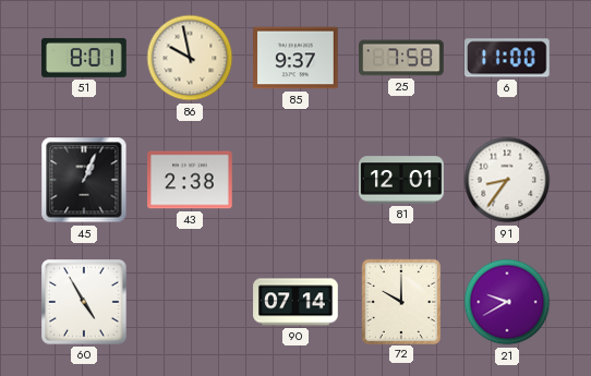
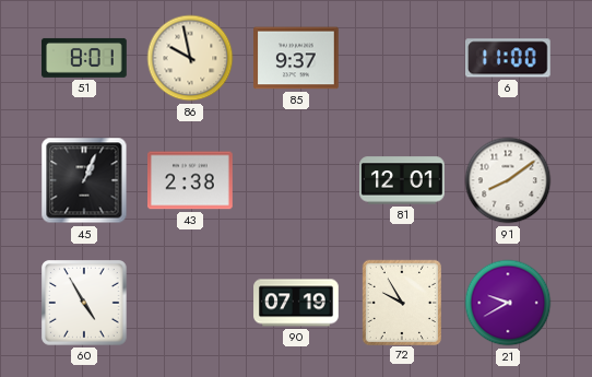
25: 7:58 -> none
91: 8:36 -> 8:09
90: 07:14 -> 07:19
72: 10:00 -> 9:55
